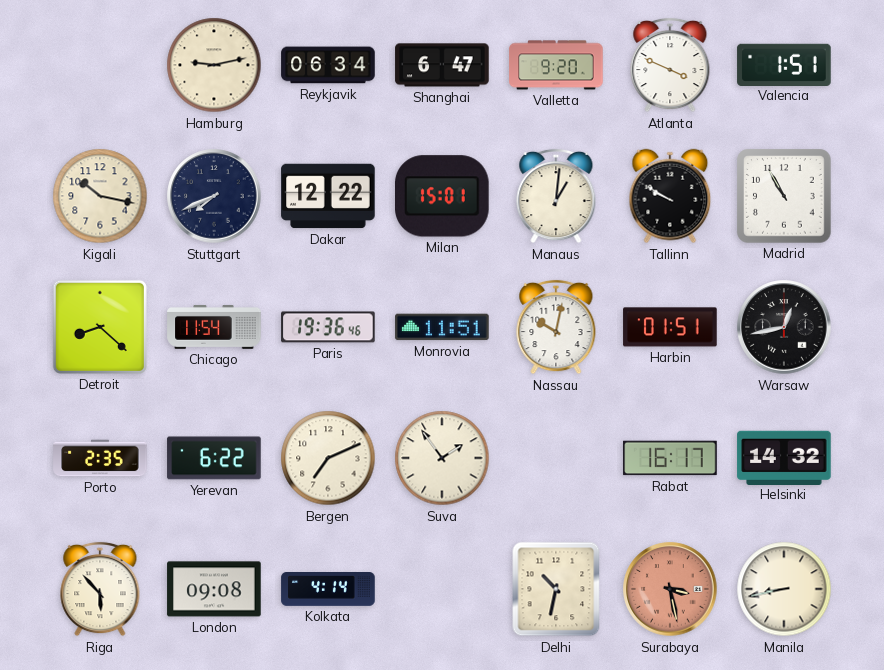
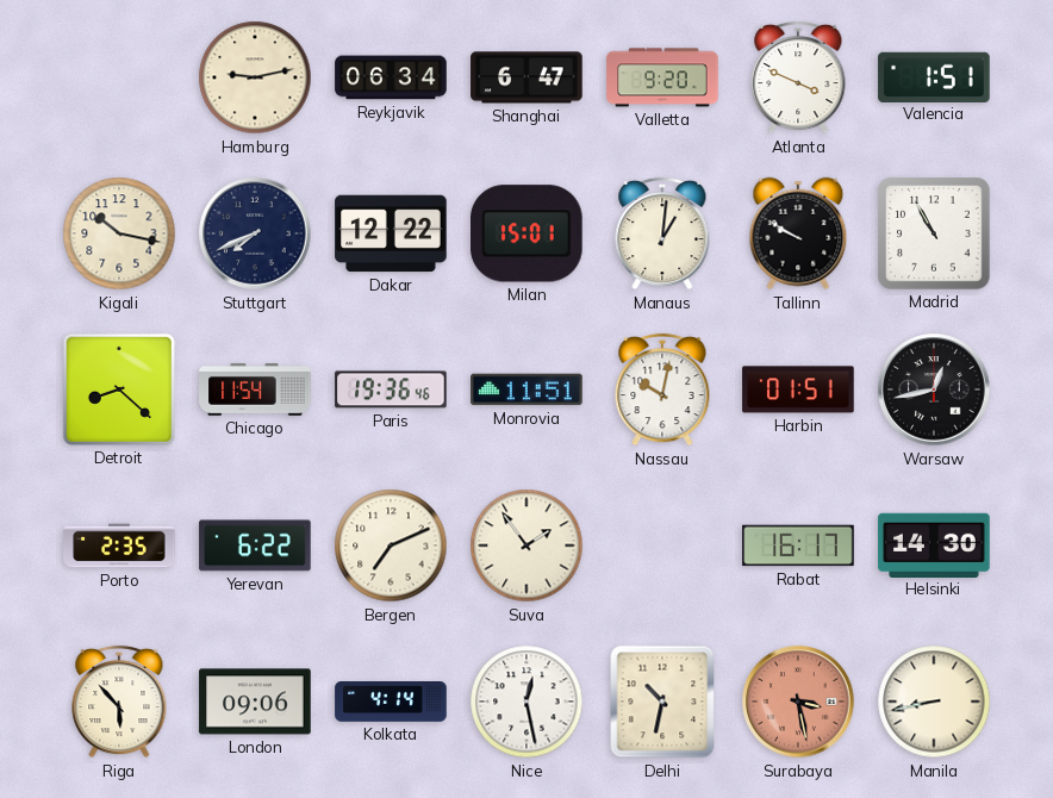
Helsinki: 14:32 -> 14:30
London: 09:08 -> 09:06
Nice: none -> 12:28
